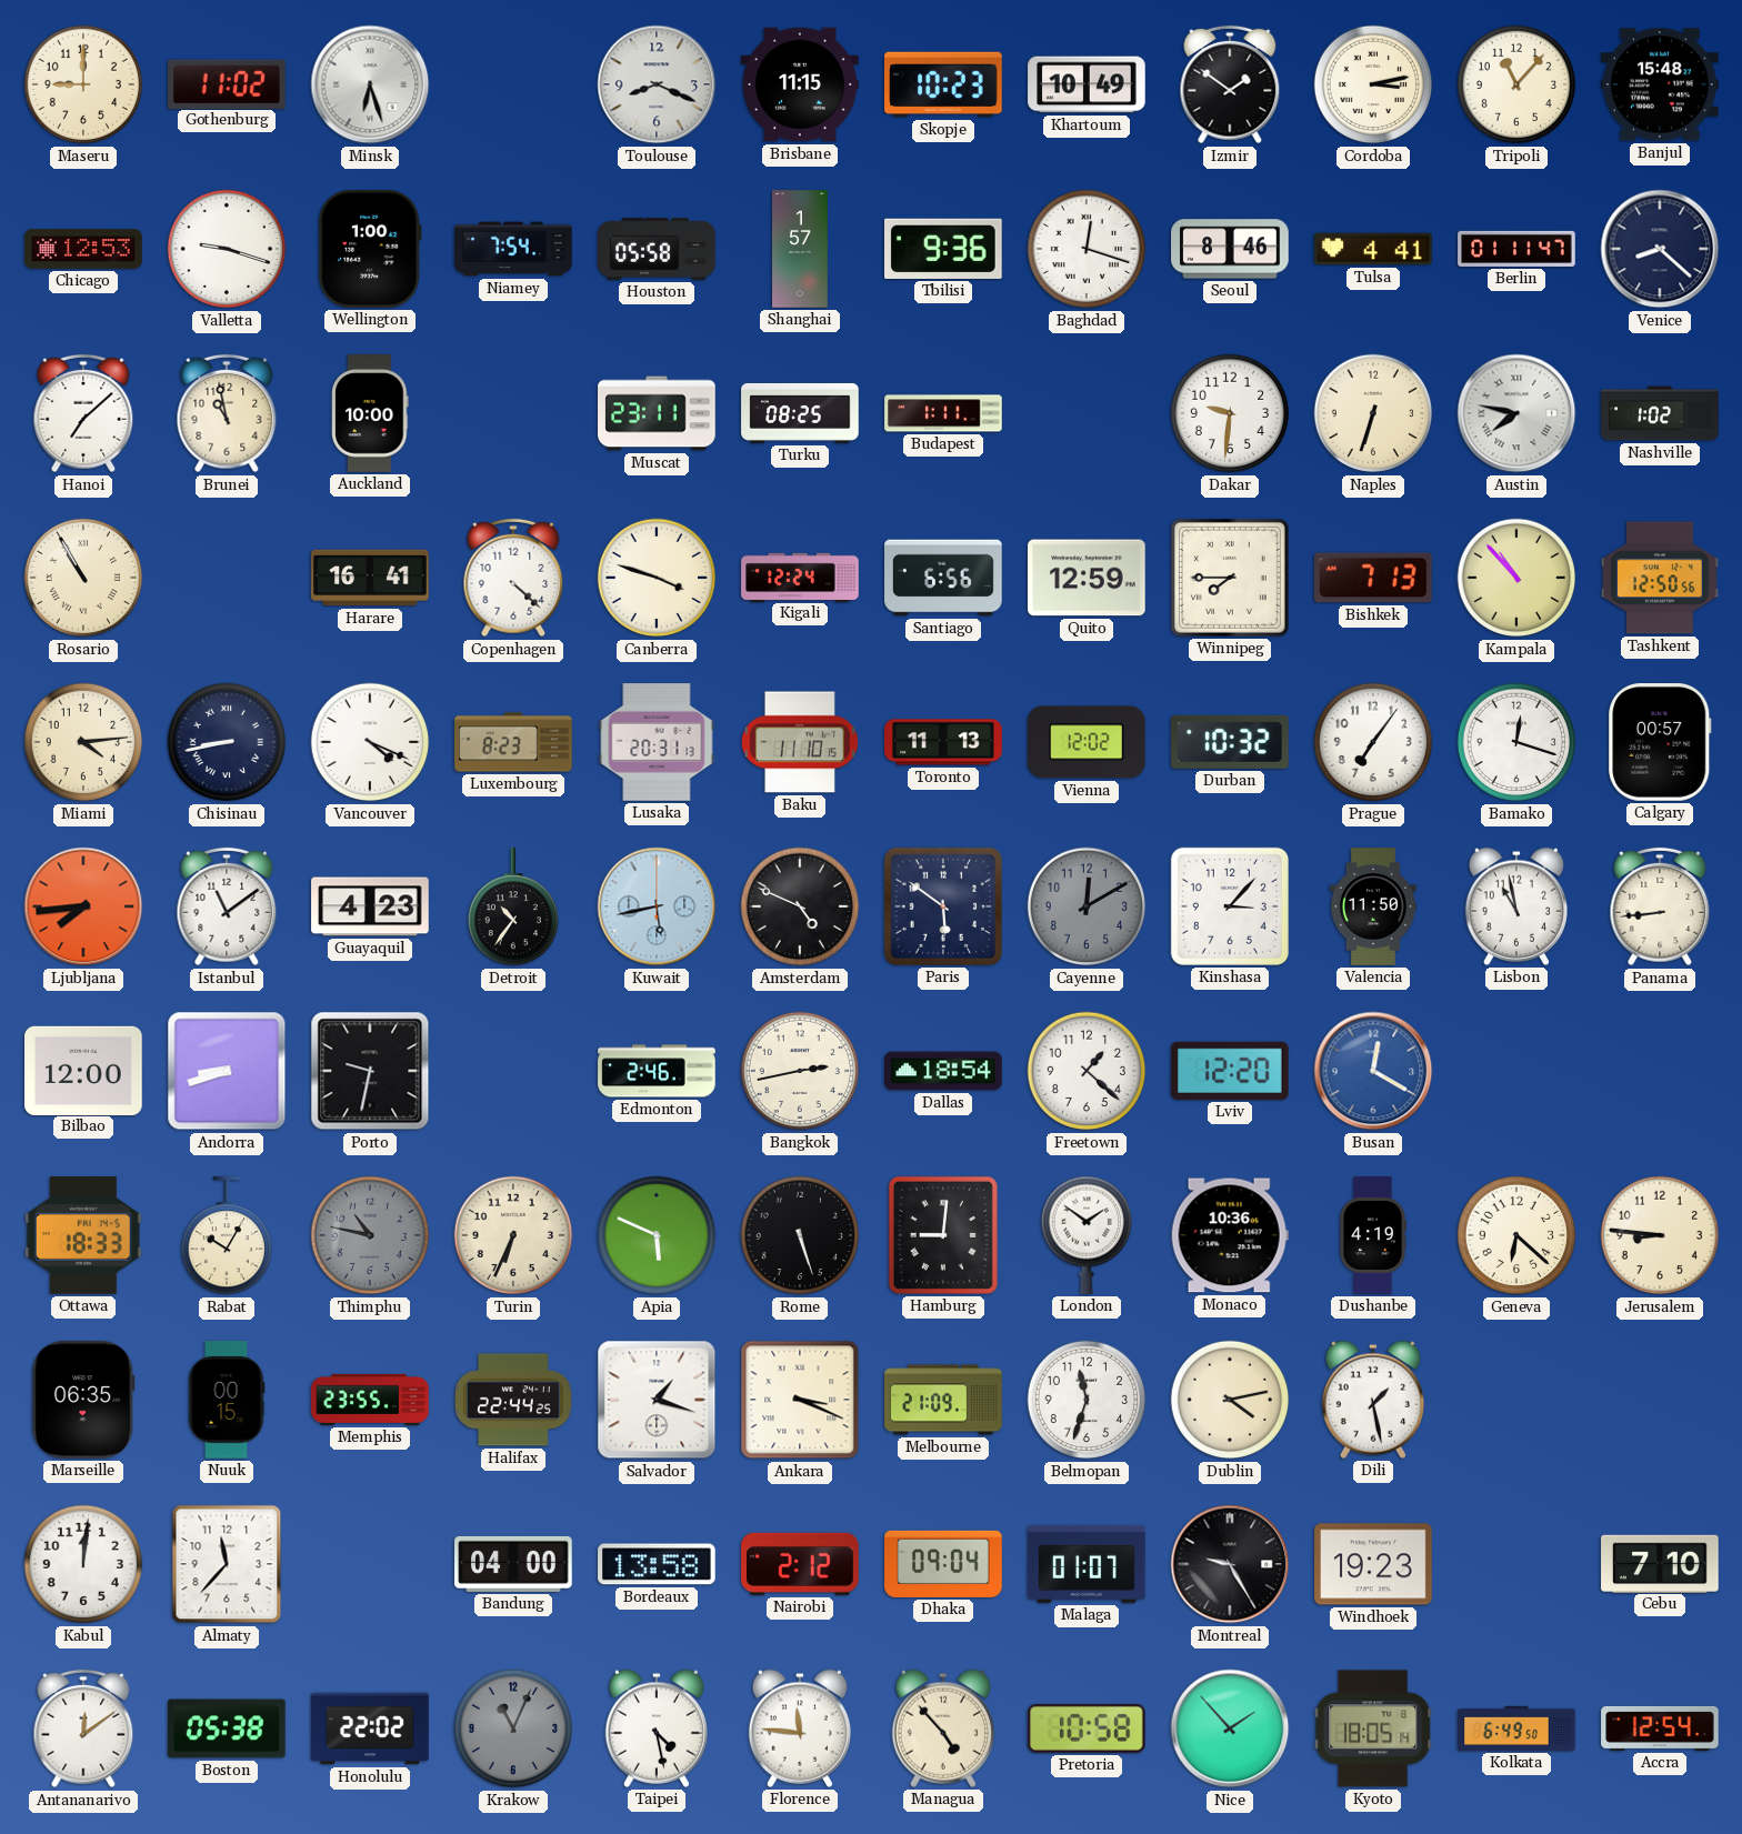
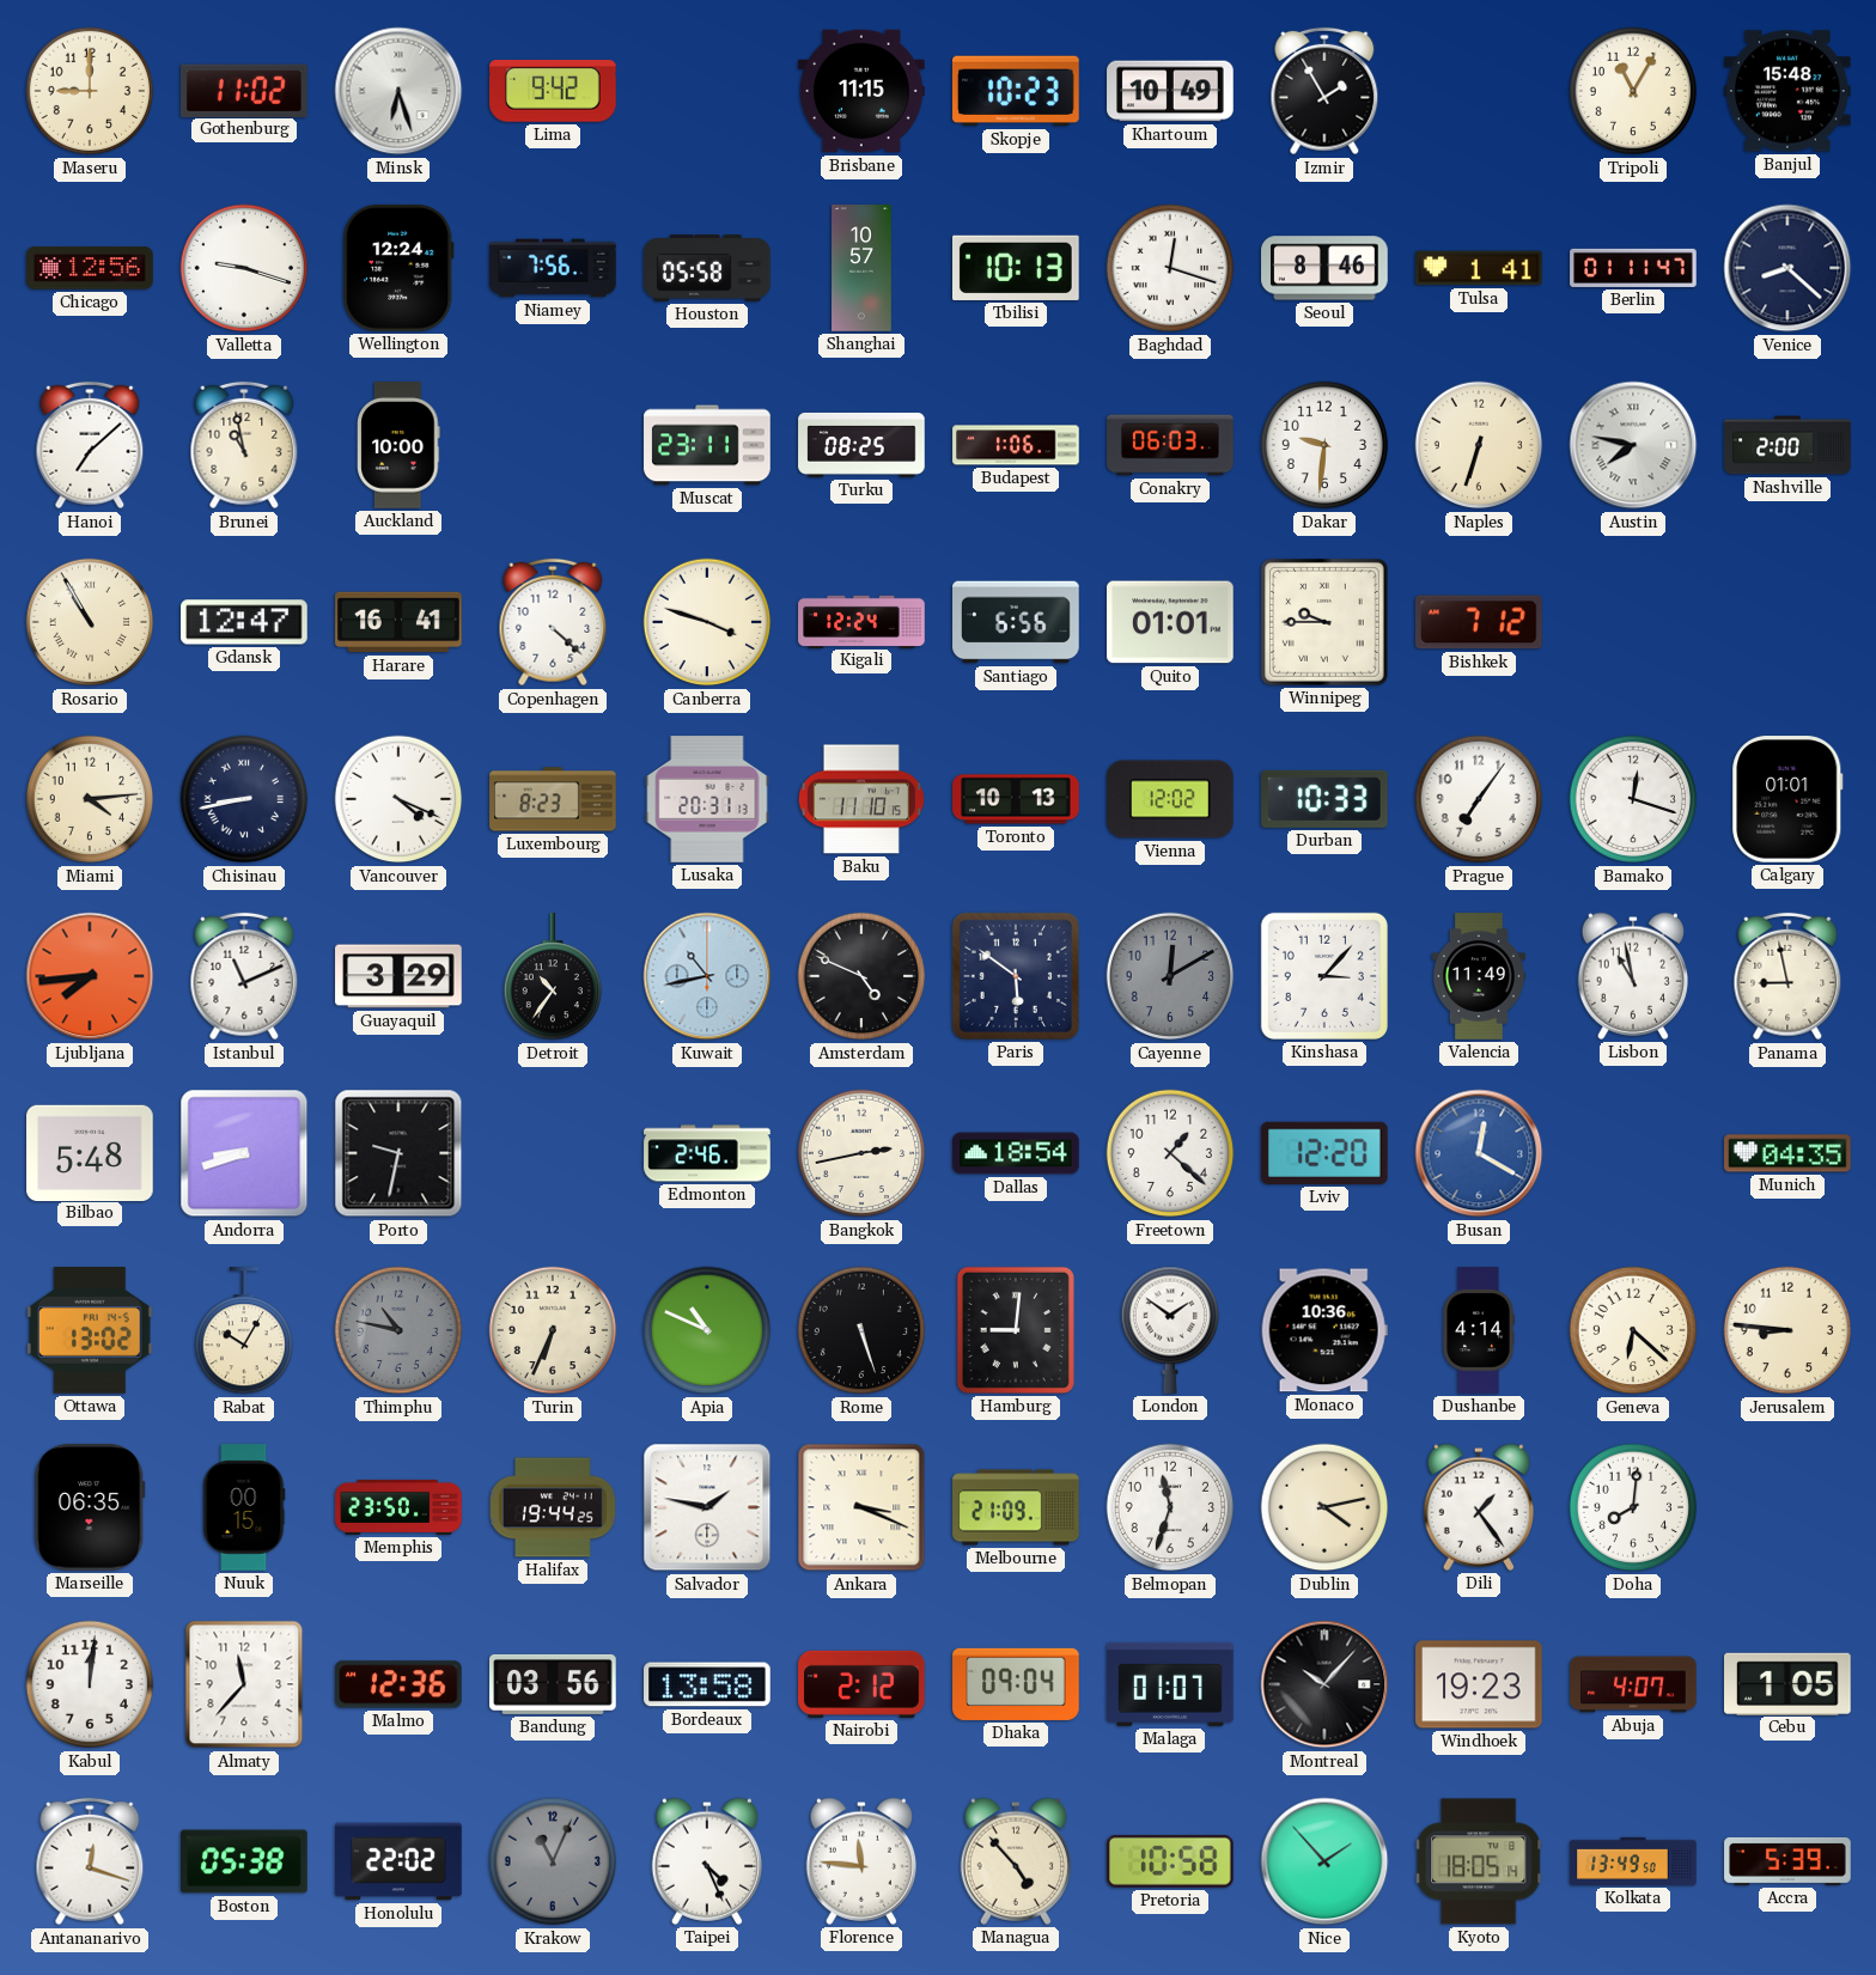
Lima: none -> 9:42
Toulouse: 8:19 -> none
Izmir: 1:51 -> 1:55
Cordoba: 3:13 -> none
Tripoli: 11:07 -> 11:05
Chicago: 12:53 -> 12:56
Wellington: 1:00 -> 12:24
Niamey: 7:54 -> 7:56
Shanghai: 1:57 -> 10:57
Tbilisi: 9:36 -> 10:13
Tulsa: 4:41 -> 1:41
Budapest: 1:11 -> 1:06
Conakry: none -> 06:03
Nashville: 1:02 -> 2:00
Gdansk: none -> 12:47
Quito: 12:59 -> 01:01
Winnipeg: 7:45 -> 9:45
Bishkek: 7:13 -> 7:12
Kampala: 10:53 -> none
Tashkent: 12:50 -> none
Toronto: 11:13 -> 10:13
Durban: 10:32 -> 10:33
Calgary: 00:57 -> 01:01
Istanbul: 11:09 -> 11:11
Guayaquil: 4:23 -> 3:29
Kuwait: 5:43 -> 10:43
Valencia: 11:50 -> 11:49
Panama: 8:44 -> 8:58
Bilbao: 12:00 -> 5:48
Munich: none -> 04:35
Ottawa: 18:33 -> 13:02
Apia: 5:49 -> 10:49
Dushanbe: 4:19 -> 4:14
Memphis: 23:55 -> 23:50
Halifax: 22:44 -> 19:44
Salvador: 1:18 -> 1:47
Dili: 1:28 -> 1:24
Doha: none -> 8:01
Malmo: none -> 12:36
Bandung: 04:00 -> 03:56
Montreal: 9:25 -> 10:07
Abuja: none -> 4:07
Cebu: 7:10 -> 1:05
Antananarivo: 12:09 -> 12:18
Taipei: 4:28 -> 4:26
Kolkata: 6:49 -> 13:49
Accra: 12:54 -> 5:39
